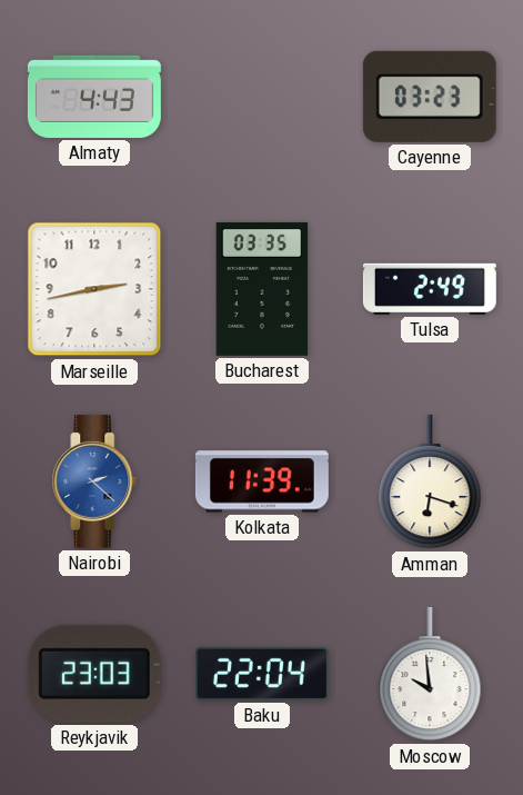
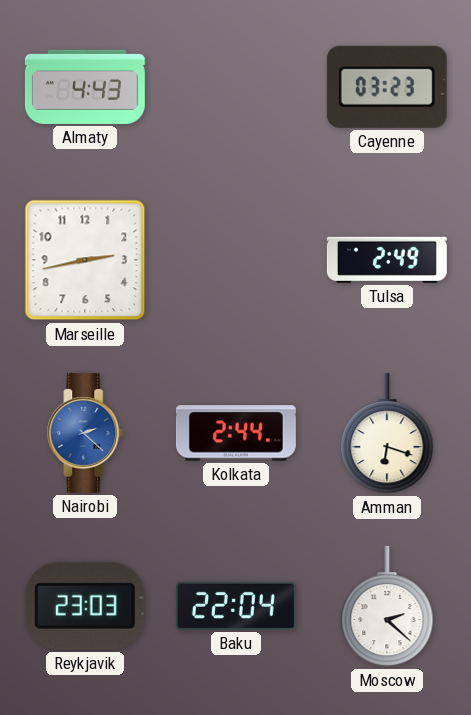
Bucharest: 03:35 -> none
Kolkata: 11:39 -> 2:44
Moscow: 9:59 -> 2:22
